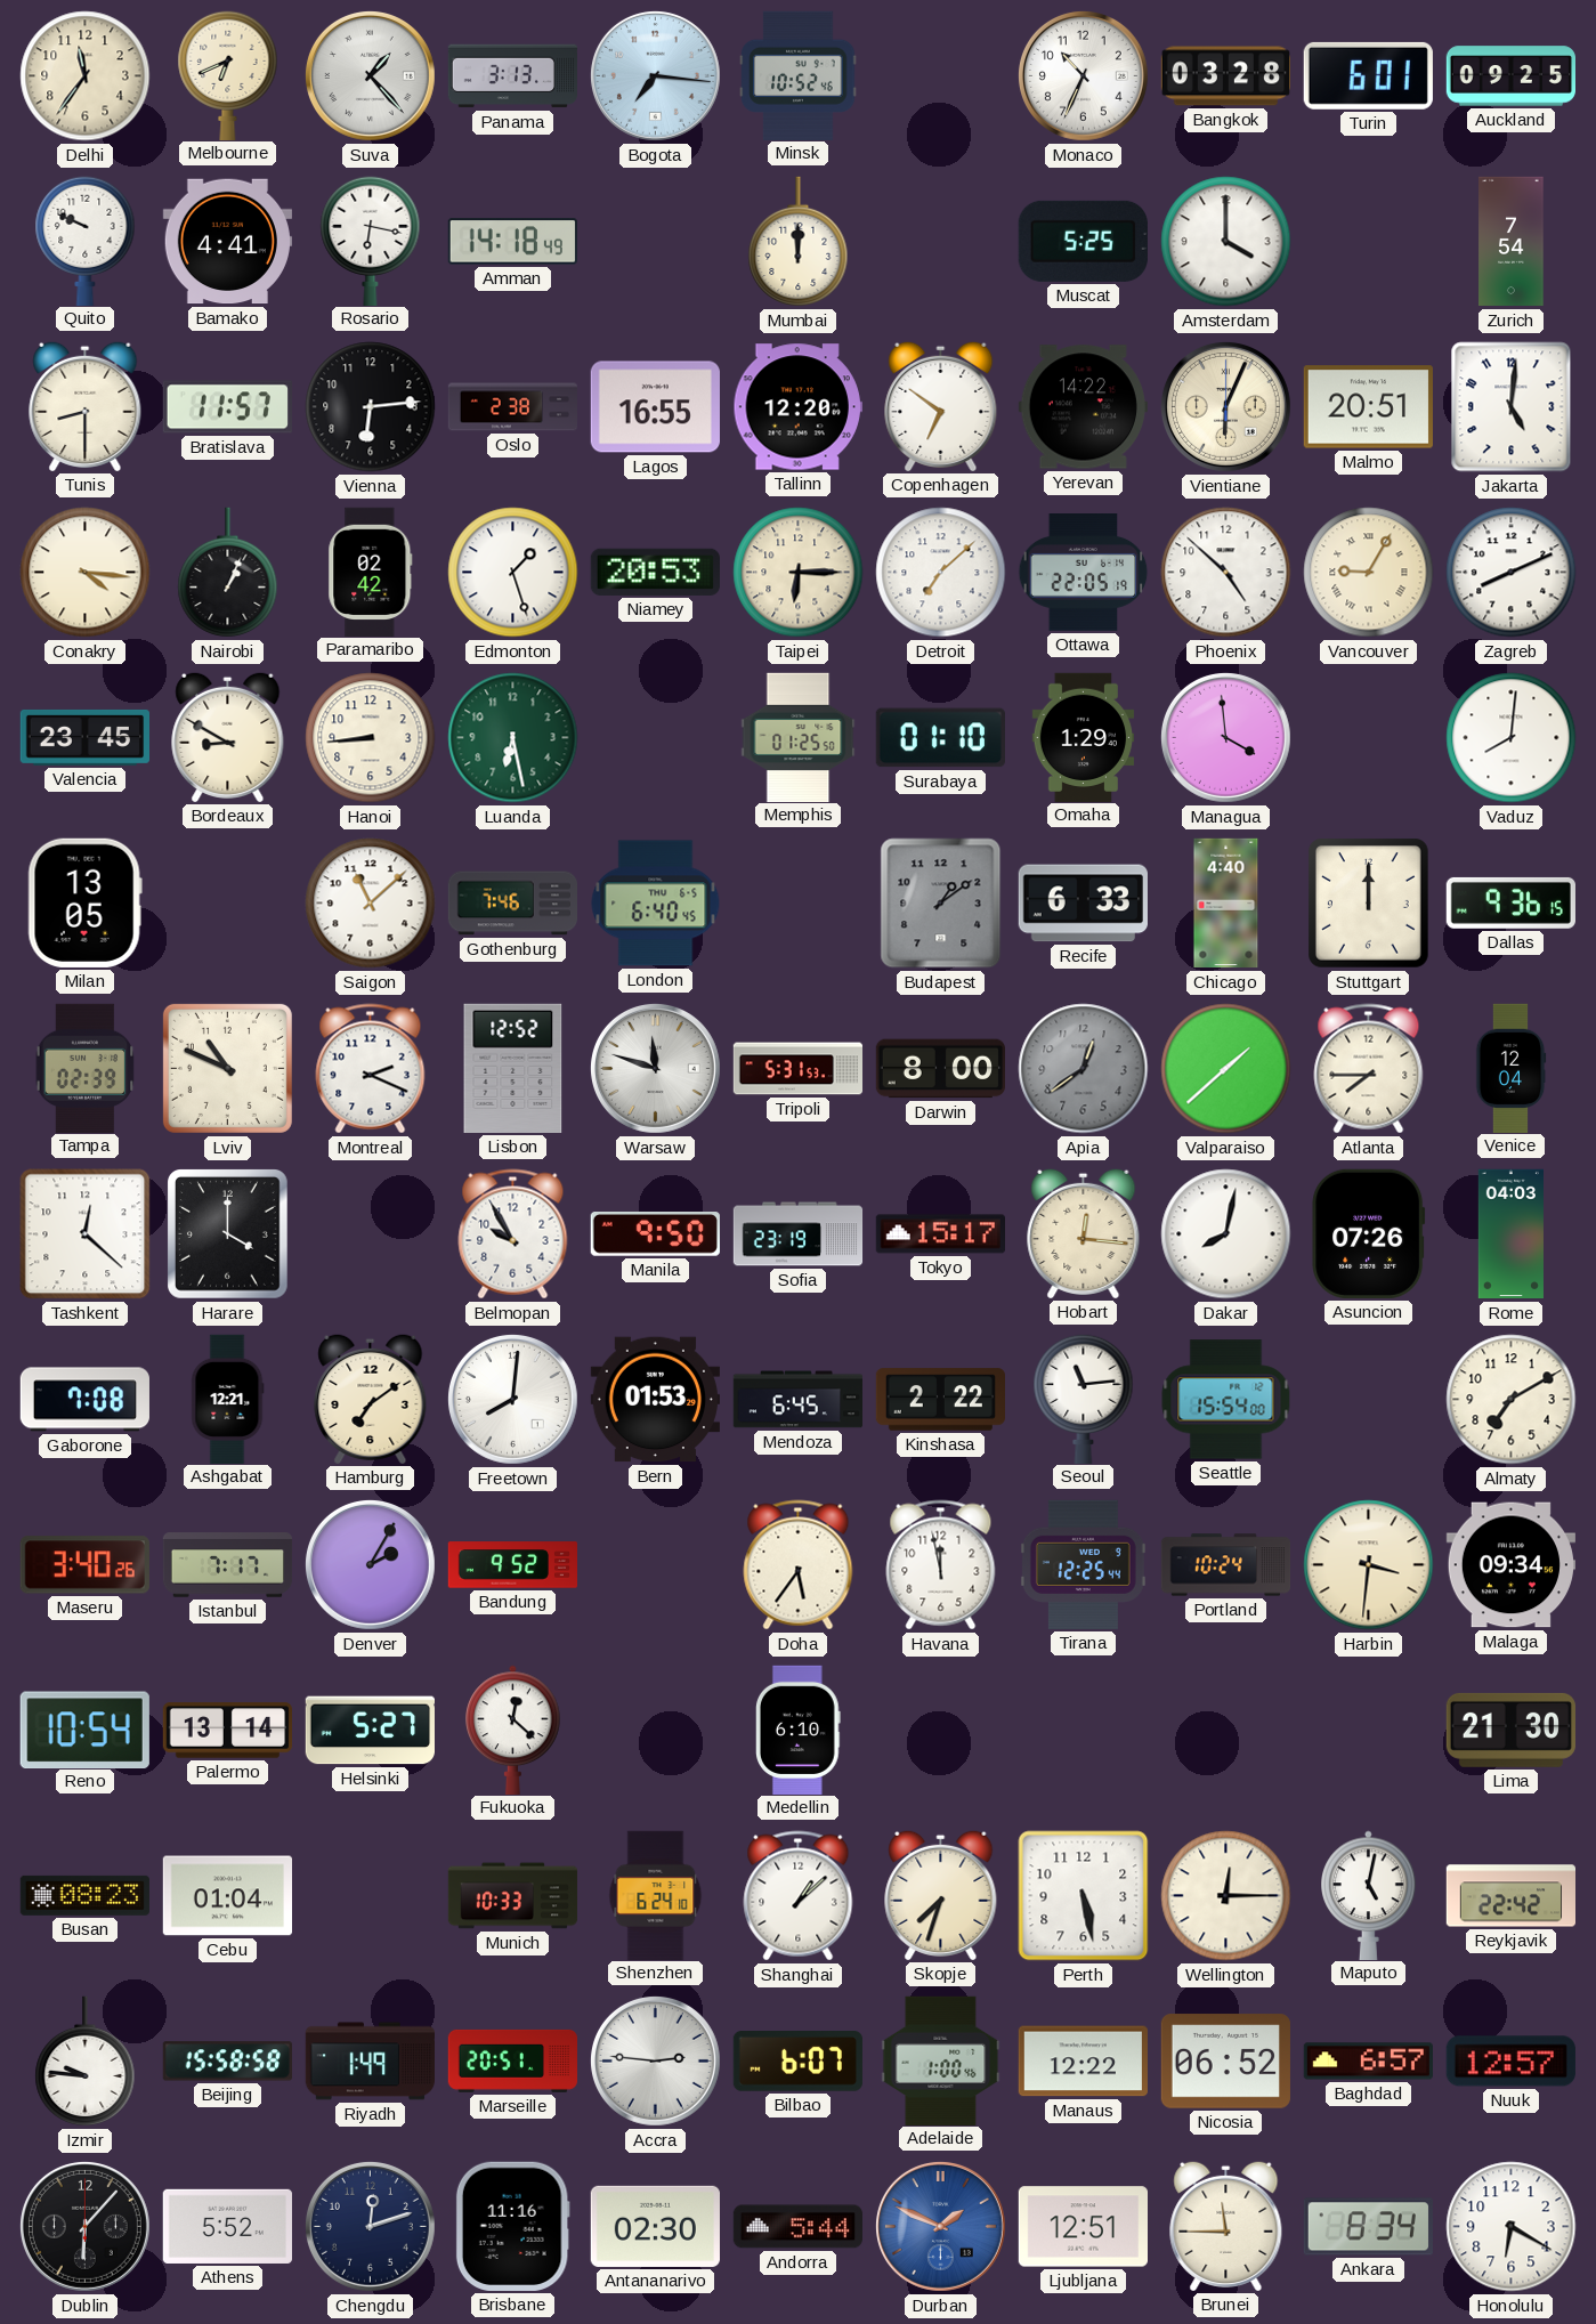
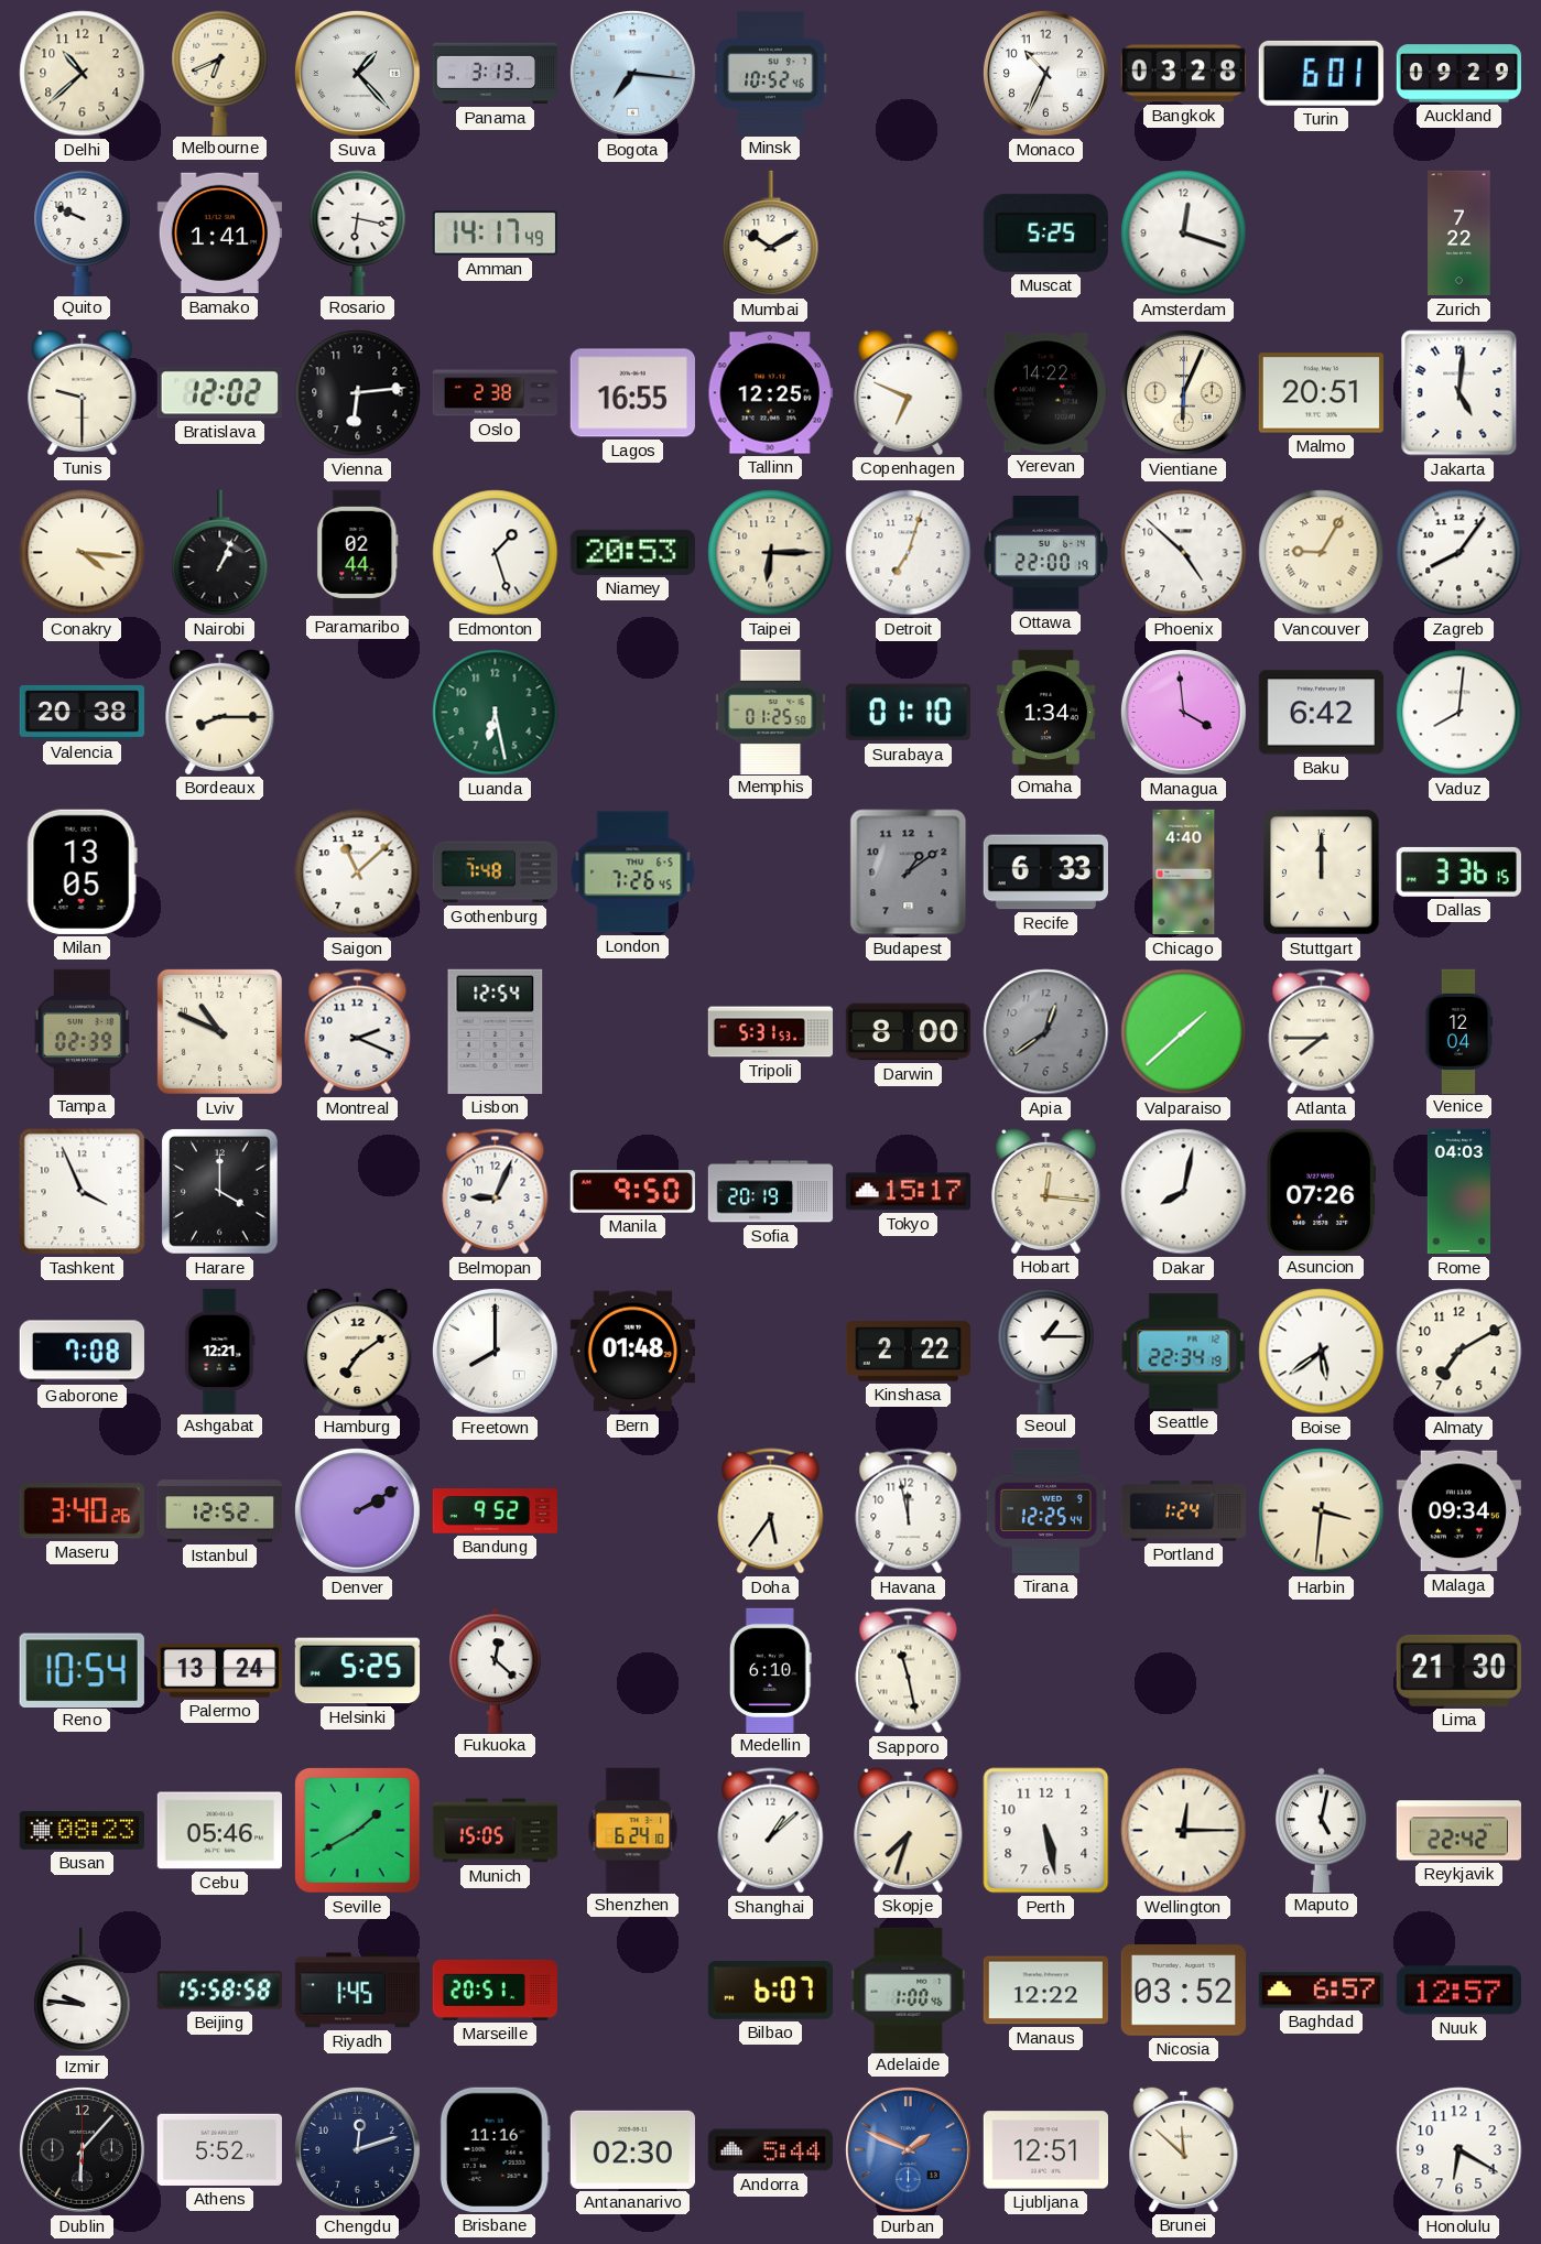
Delhi: 11:36 -> 10:38
Auckland: 09:25 -> 09:29
Bamako: 4:41 -> 1:41
Amman: 14:18 -> 14:17
Mumbai: 12:00 -> 10:10
Amsterdam: 4:00 -> 12:18
Zurich: 7:54 -> 7:22
Tunis: 8:30 -> 9:30
Bratislava: 11:57 -> 12:02
Tallinn: 12:20 -> 12:25
Copenhagen: 6:51 -> 6:49
Paramaribo: 02:42 -> 02:44
Detroit: 7:08 -> 7:03
Ottawa: 22:05 -> 22:00
Zagreb: 8:11 -> 8:06
Valencia: 23:45 -> 20:38
Bordeaux: 8:50 -> 8:15
Hanoi: 8:44 -> none
Omaha: 1:29 -> 1:34
Baku: none -> 6:42
Gothenburg: 7:46 -> 7:48
London: 6:40 -> 7:26
Dallas: 9:36 -> 3:36
Lisbon: 12:52 -> 12:54
Warsaw: 11:48 -> none
Tashkent: 12:22 -> 3:56
Belmopan: 9:55 -> 9:04
Sofia: 23:19 -> 20:19
Freetown: 8:01 -> 8:00
Bern: 01:53 -> 01:48
Mendoza: 6:45 -> none
Seoul: 11:14 -> 1:15
Seattle: 15:54 -> 22:34
Boise: none -> 5:39
Istanbul: 7:17 -> 12:52
Denver: 2:05 -> 2:10
Portland: 10:24 -> 1:24
Palermo: 13:14 -> 13:24
Helsinki: 5:27 -> 5:25
Sapporo: none -> 11:28
Cebu: 01:04 -> 05:46
Seville: none -> 1:40
Munich: 10:33 -> 15:05
Riyadh: 1:49 -> 1:45
Accra: 2:46 -> none
Nicosia: 06:52 -> 03:52
Brunei: 11:45 -> 11:52
Ankara: 8:34 -> none
